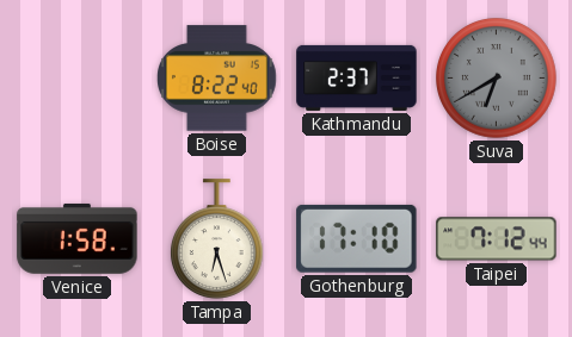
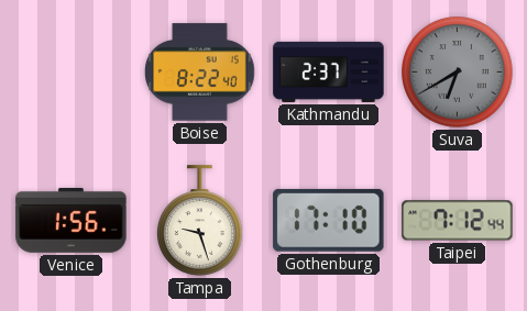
Venice: 1:58 -> 1:56
Tampa: 6:27 -> 9:27
